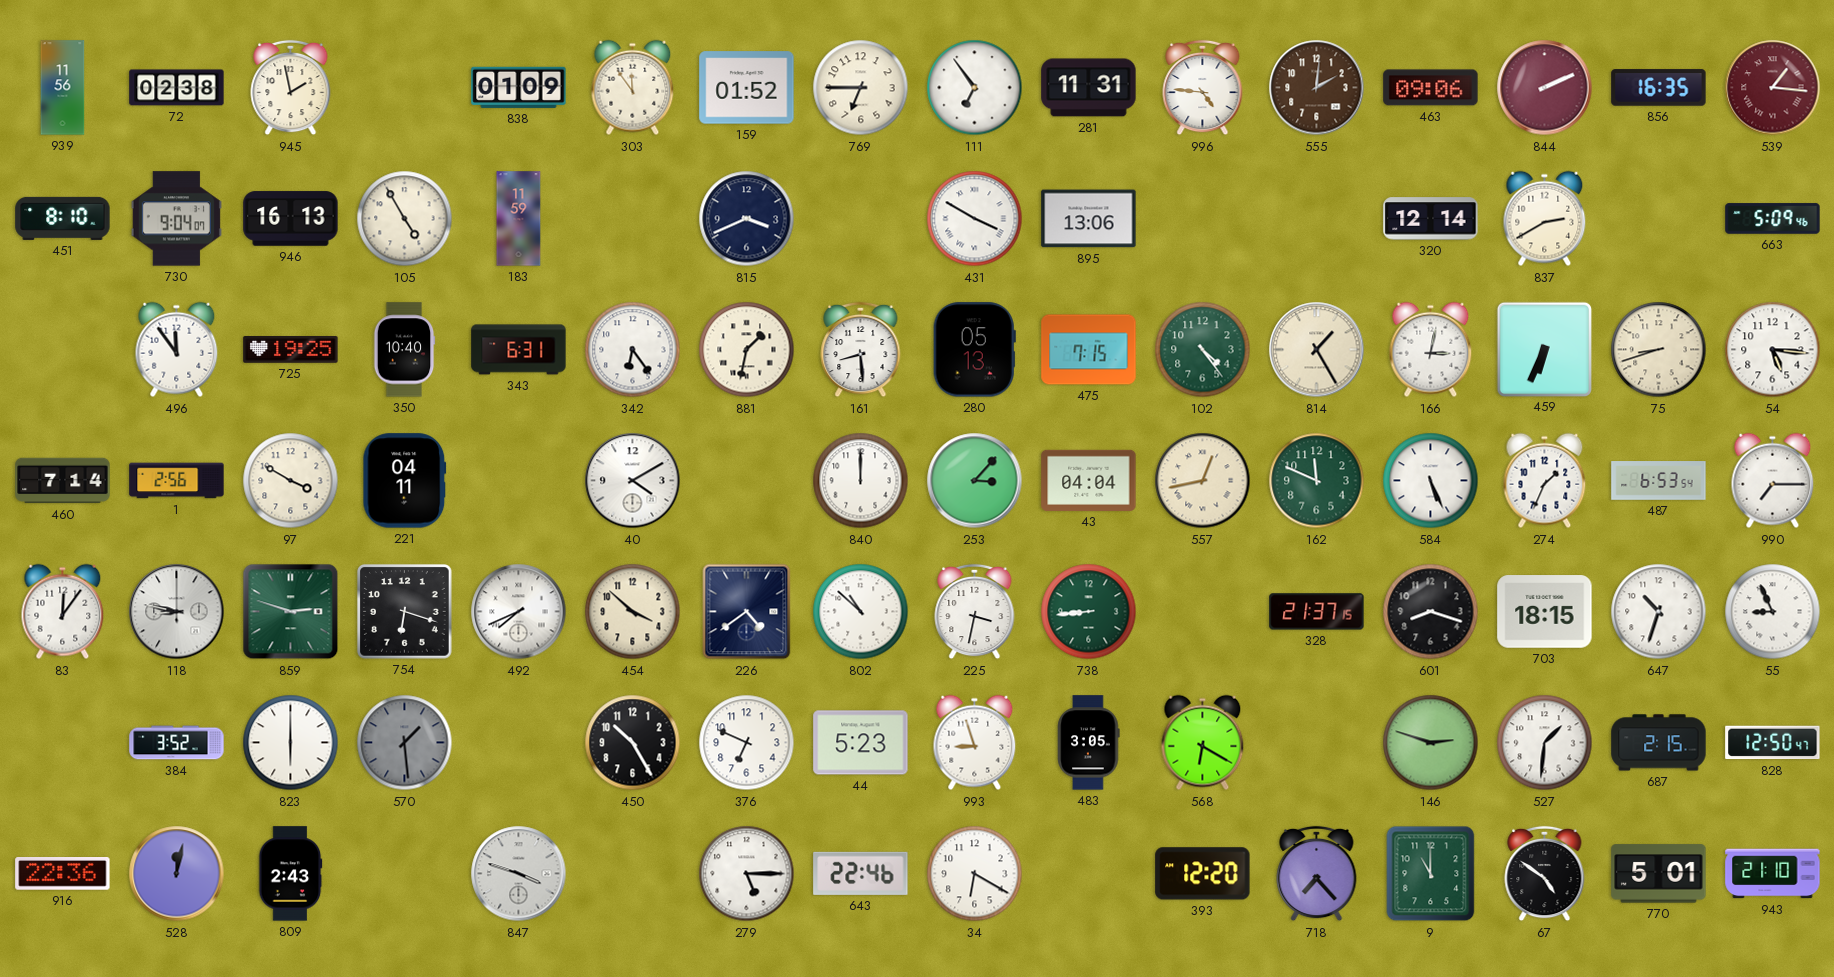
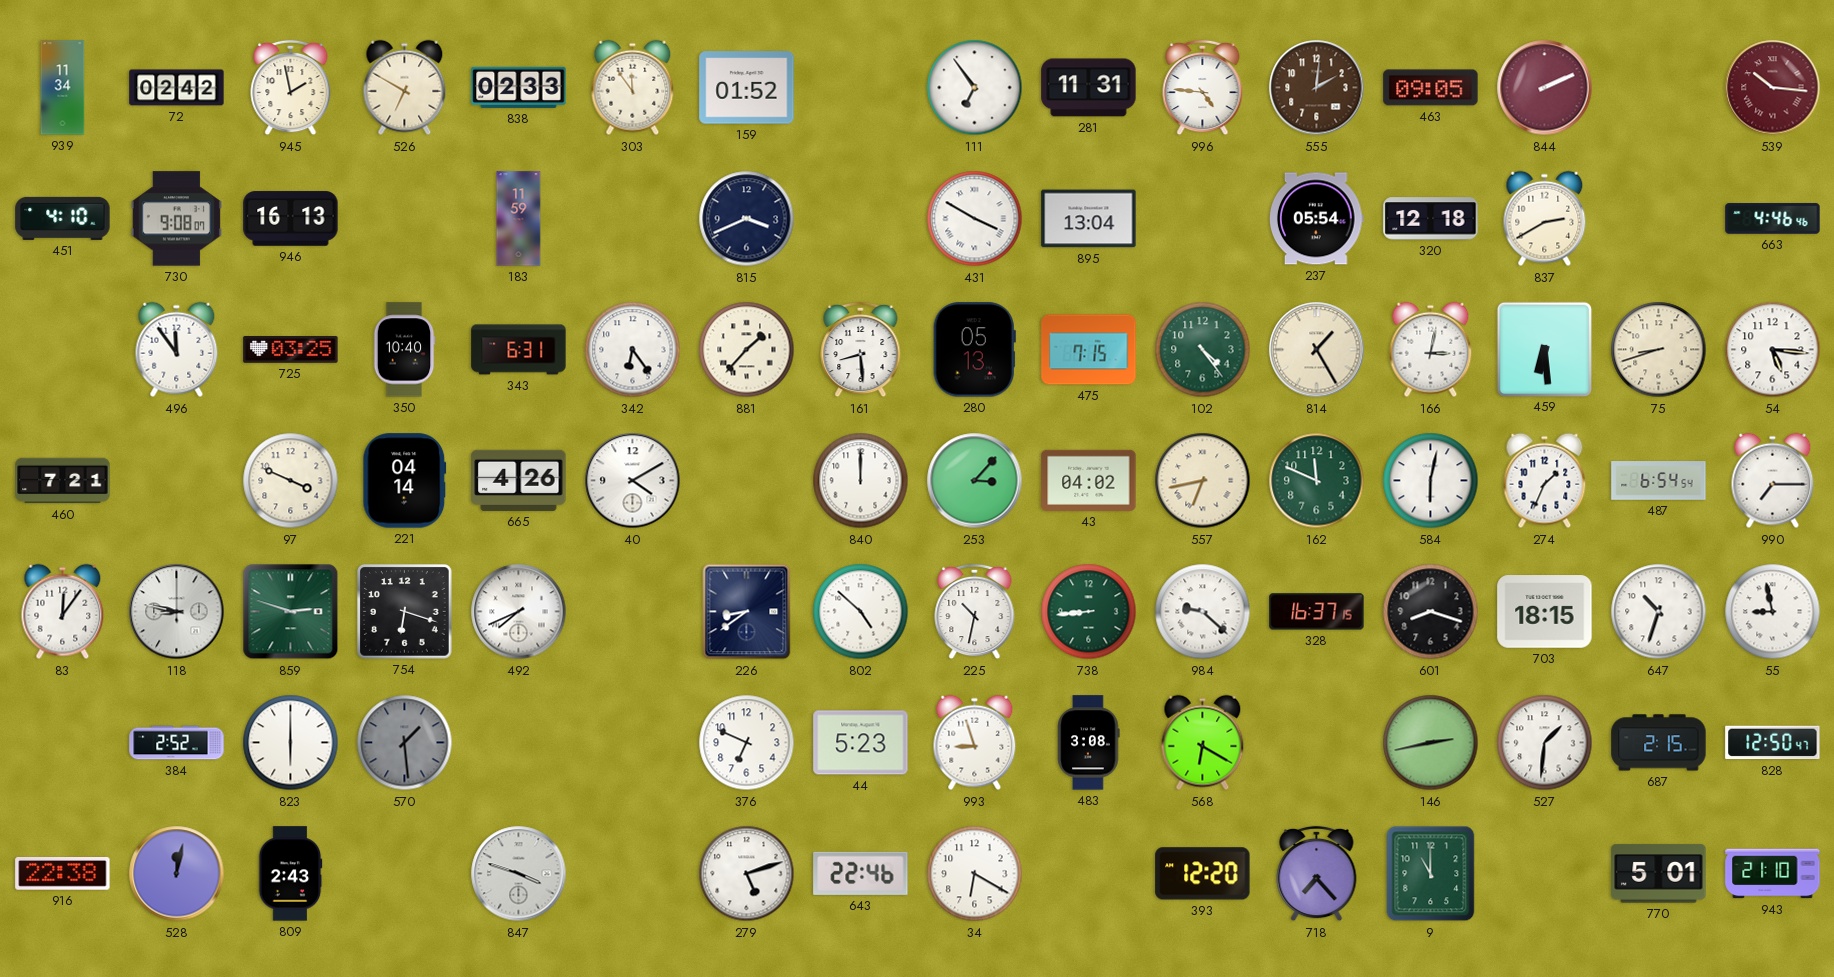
939: 11:56 -> 11:34
72: 02:38 -> 02:42
526: none -> 6:50
838: 01:09 -> 02:33
769: 6:45 -> none
463: 09:06 -> 09:05
856: 16:35 -> none
539: 1:16 -> 10:16
451: 8:10 -> 4:10
730: 9:04 -> 9:08
105: 4:55 -> none
895: 13:06 -> 13:04
237: none -> 05:54
320: 12:14 -> 12:18
663: 5:09 -> 4:46
725: 19:25 -> 03:25
881: 1:32 -> 1:37
459: 6:34 -> 6:29
460: 7:14 -> 7:21
1: 2:56 -> none
97: 3:50 -> 3:49
221: 04:11 -> 04:14
665: none -> 4:26
43: 04:04 -> 04:02
557: 12:43 -> 6:43
584: 5:26 -> 6:02
487: 6:53 -> 6:54
454: 3:52 -> none
226: 4:39 -> 8:39
802: 10:52 -> 4:52
225: 3:32 -> 10:32
984: none -> 9:22
328: 21:37 -> 16:37
55: 8:56 -> 8:58
384: 3:52 -> 2:52
450: 10:25 -> none
483: 3:05 -> 3:08
146: 2:48 -> 2:43
916: 22:36 -> 22:38
279: 5:15 -> 5:12
67: 4:51 -> none
